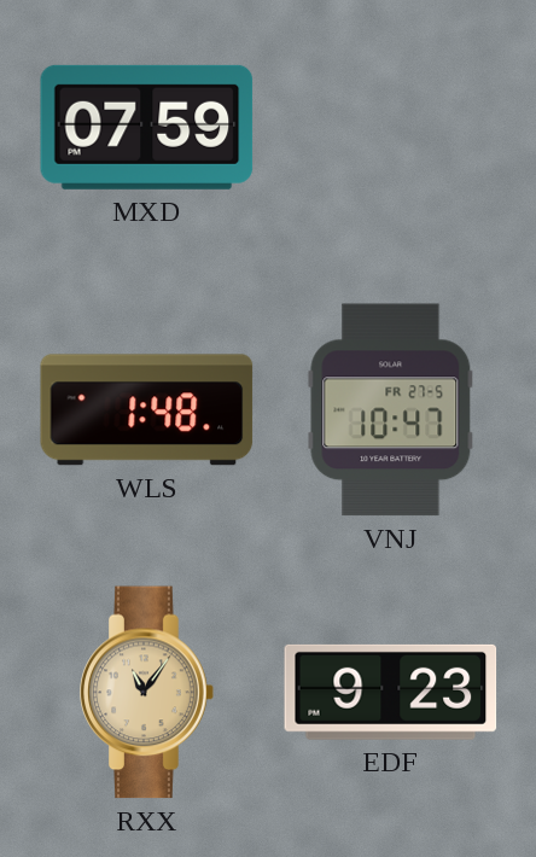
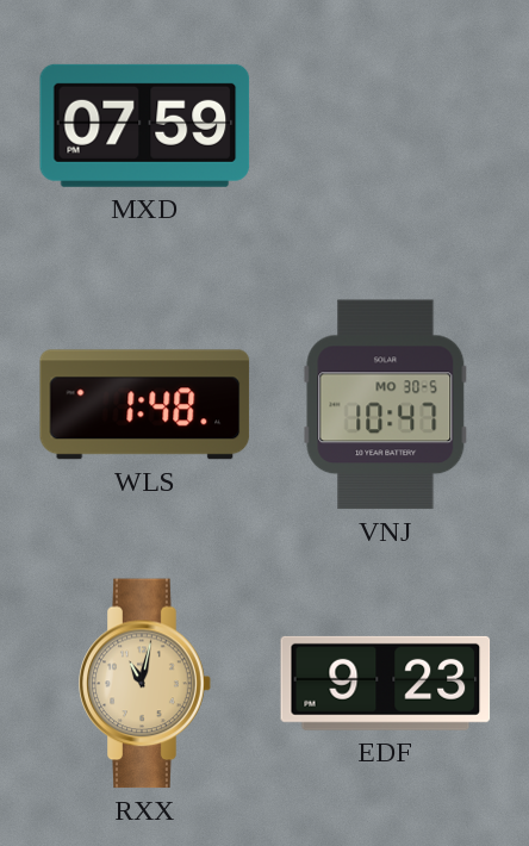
VNJ date: FR 27-5 -> MO 30-5
RXX: 11:06 -> 11:02
